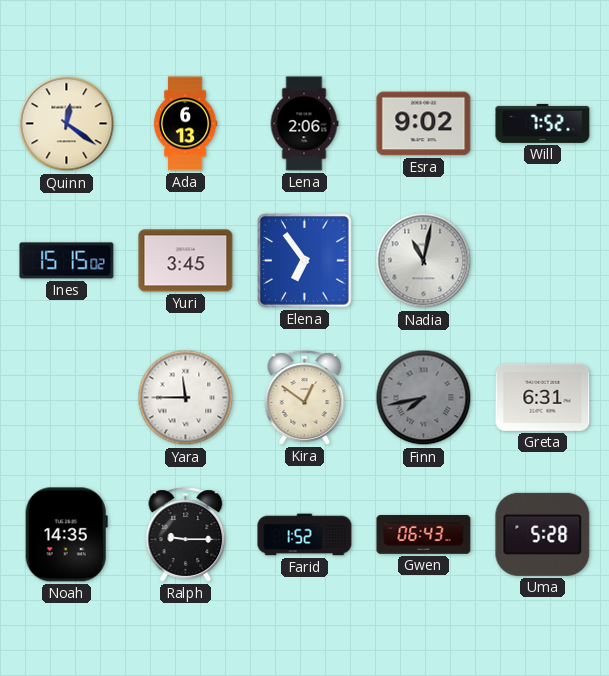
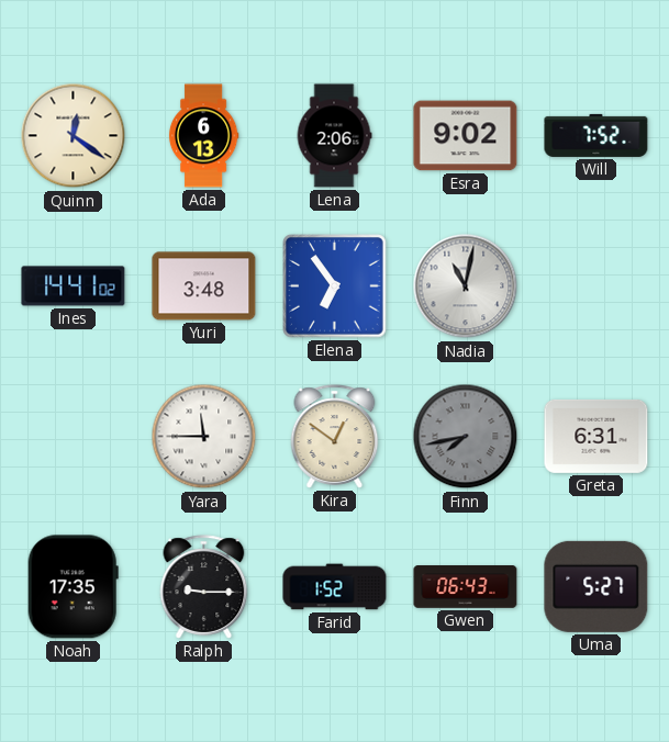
Ines: 15:15 -> 14:41
Yuri: 3:45 -> 3:48
Noah: 14:35 -> 17:35
Uma: 5:28 -> 5:27
